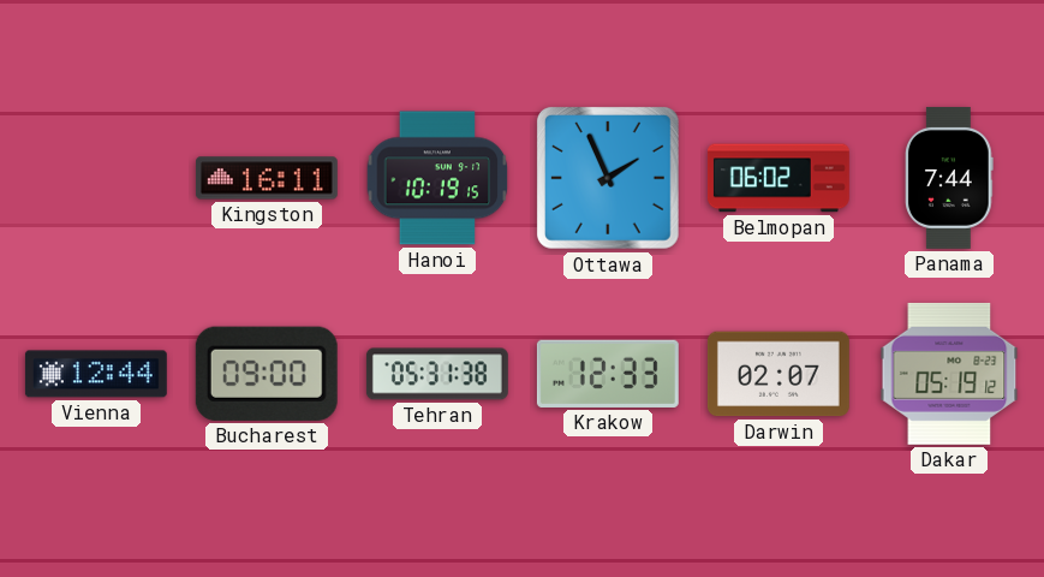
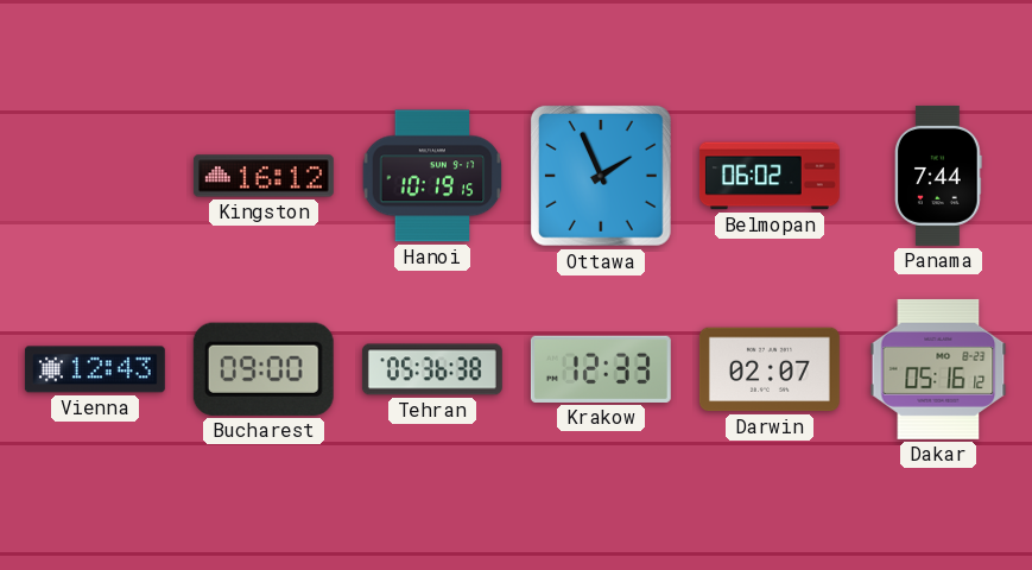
Kingston: 16:11 -> 16:12
Vienna: 12:44 -> 12:43
Tehran: 05:31 -> 05:36
Dakar: 05:19 -> 05:16
